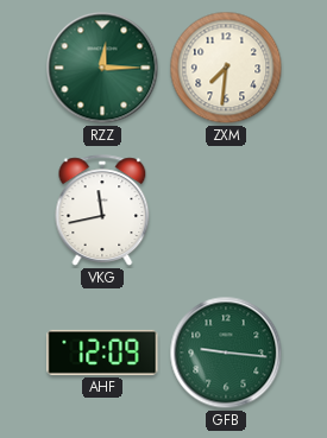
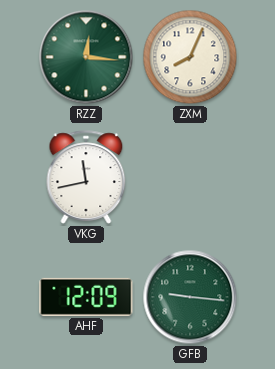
RZZ: 12:15 -> 12:16
ZXM: 7:31 -> 8:04
